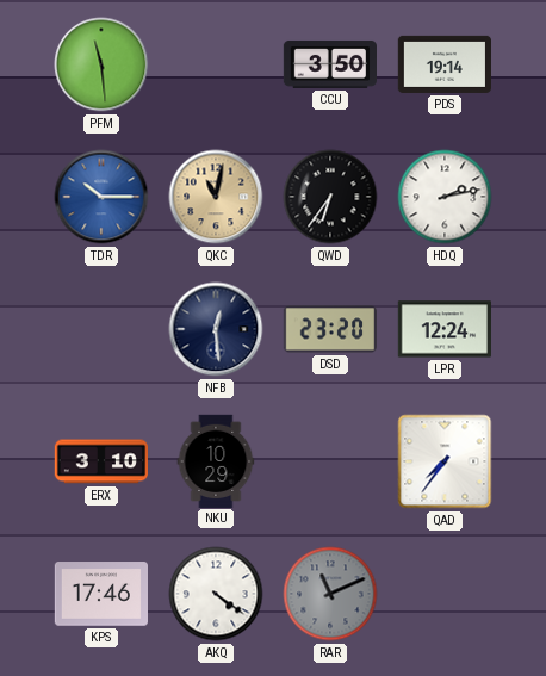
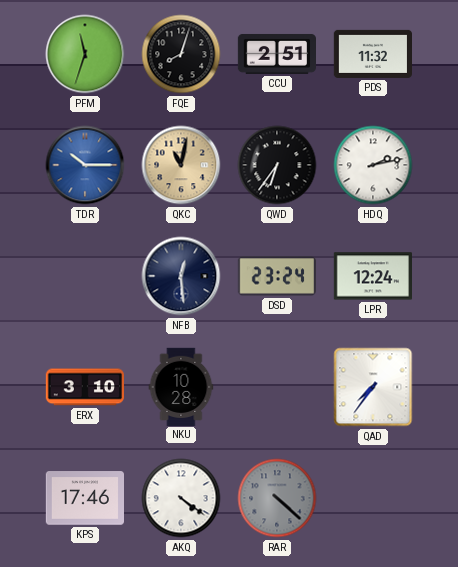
PFM: 11:29 -> 11:33
FQE: none -> 8:03
CCU: 3:50 -> 2:51
PDS: 19:14 -> 11:32
DSD: 23:20 -> 23:24
NKU: 10:29 -> 10:28
RAR: 11:11 -> 4:22
